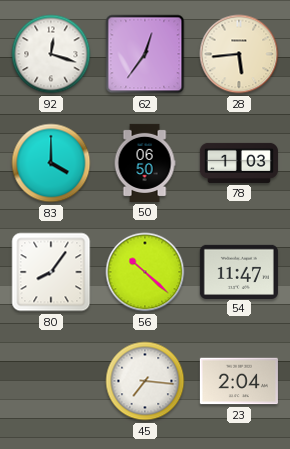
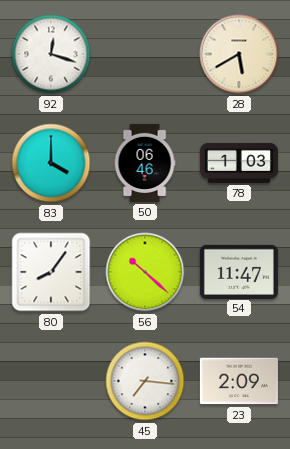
62: 12:36 -> none
28: 5:44 -> 5:40
50: 06:50 -> 06:46
23: 2:04 -> 2:09
